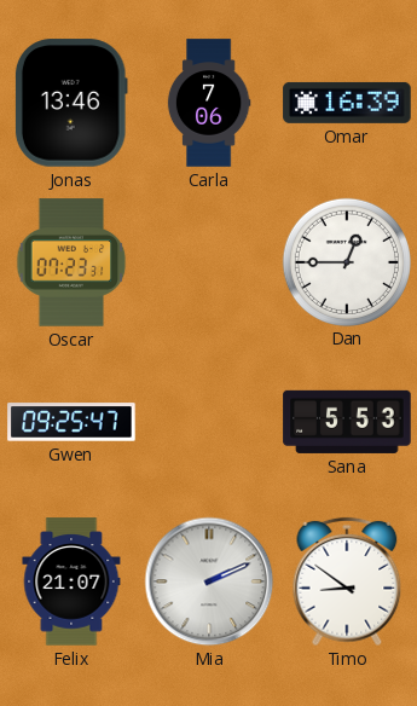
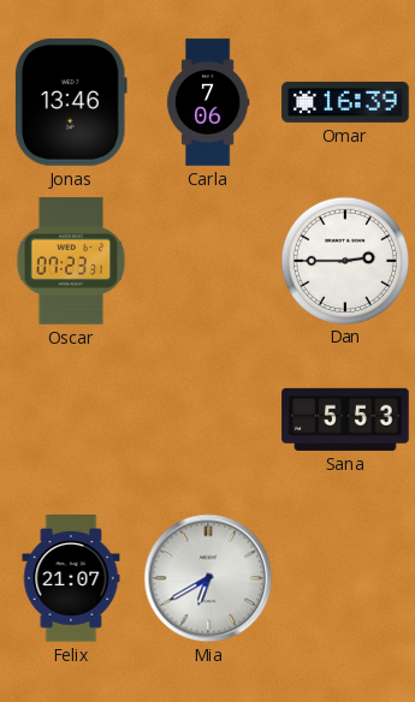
Dan: 12:45 -> 2:45
Gwen: 09:25 -> none
Mia: 2:11 -> 6:40
Timo: 8:51 -> none
